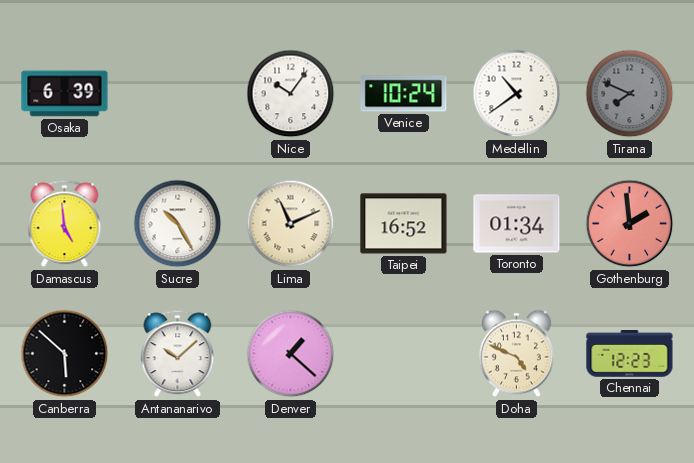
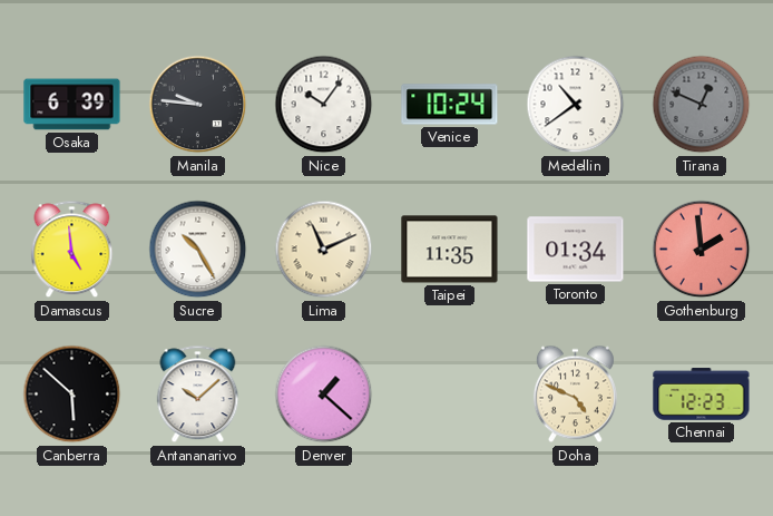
Manila: none -> 9:46
Tirana: 7:49 -> 12:49
Taipei: 16:52 -> 11:35
